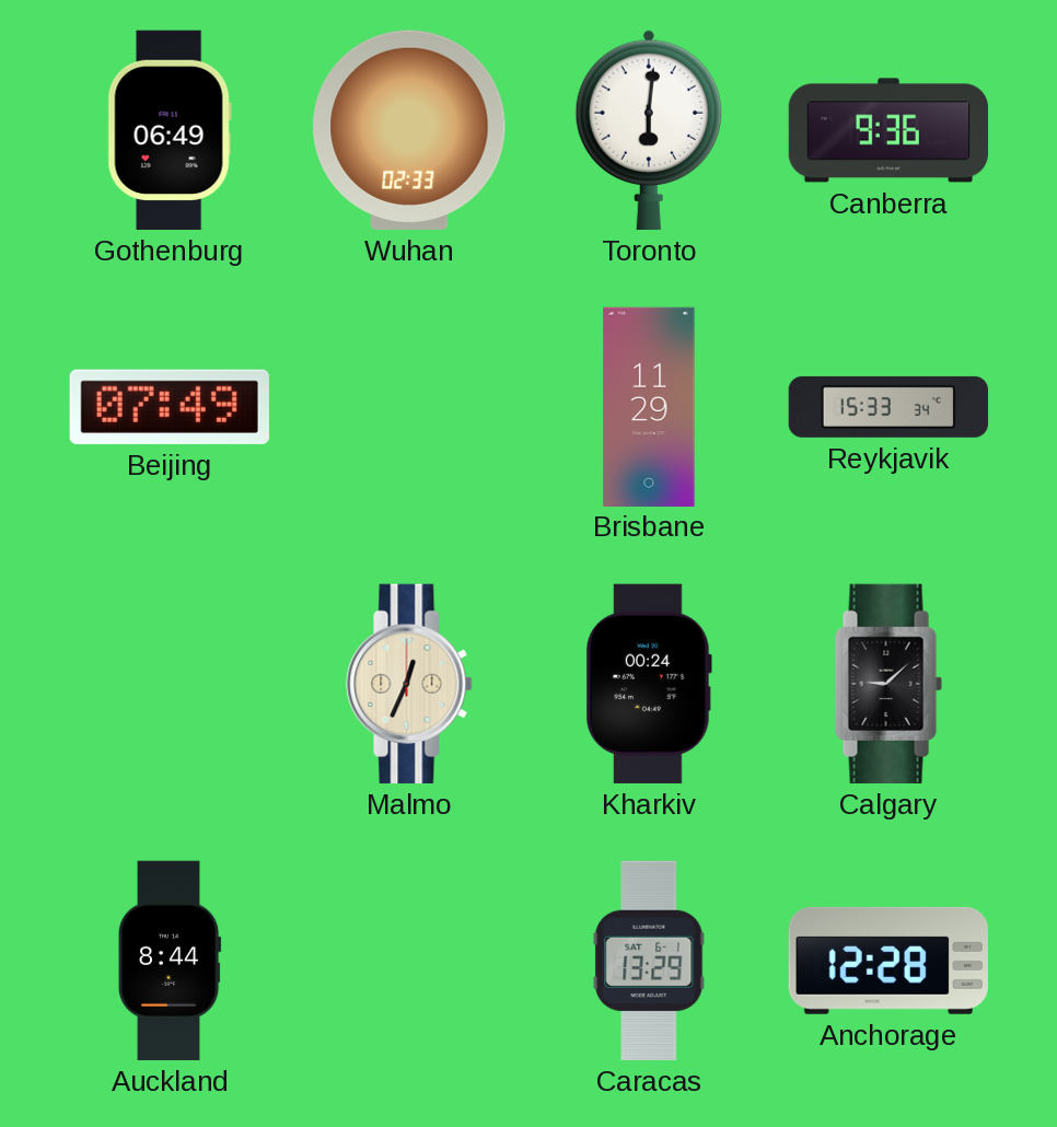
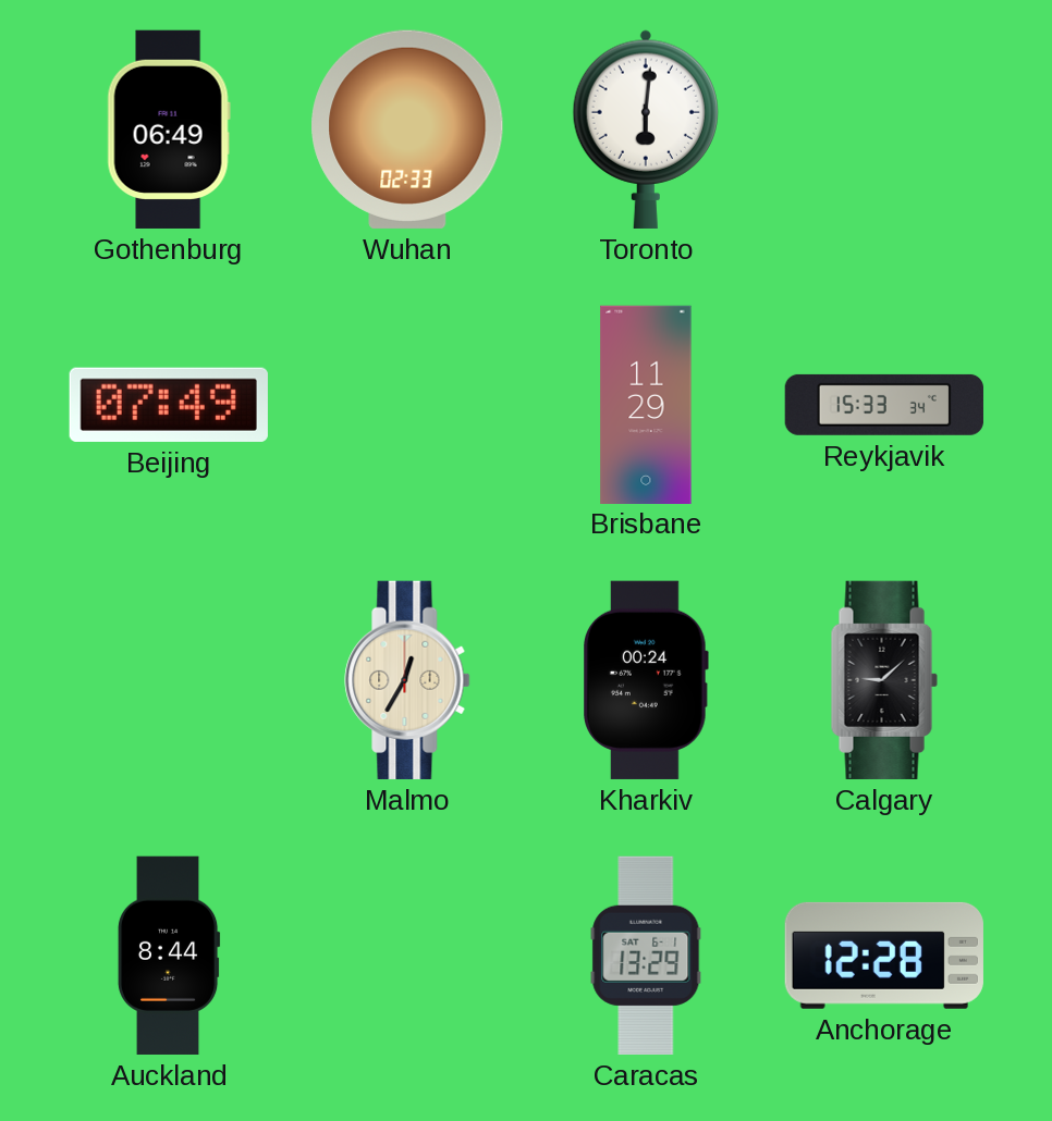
Canberra: 9:36 -> none
Malmo: 12:34 -> 12:35
